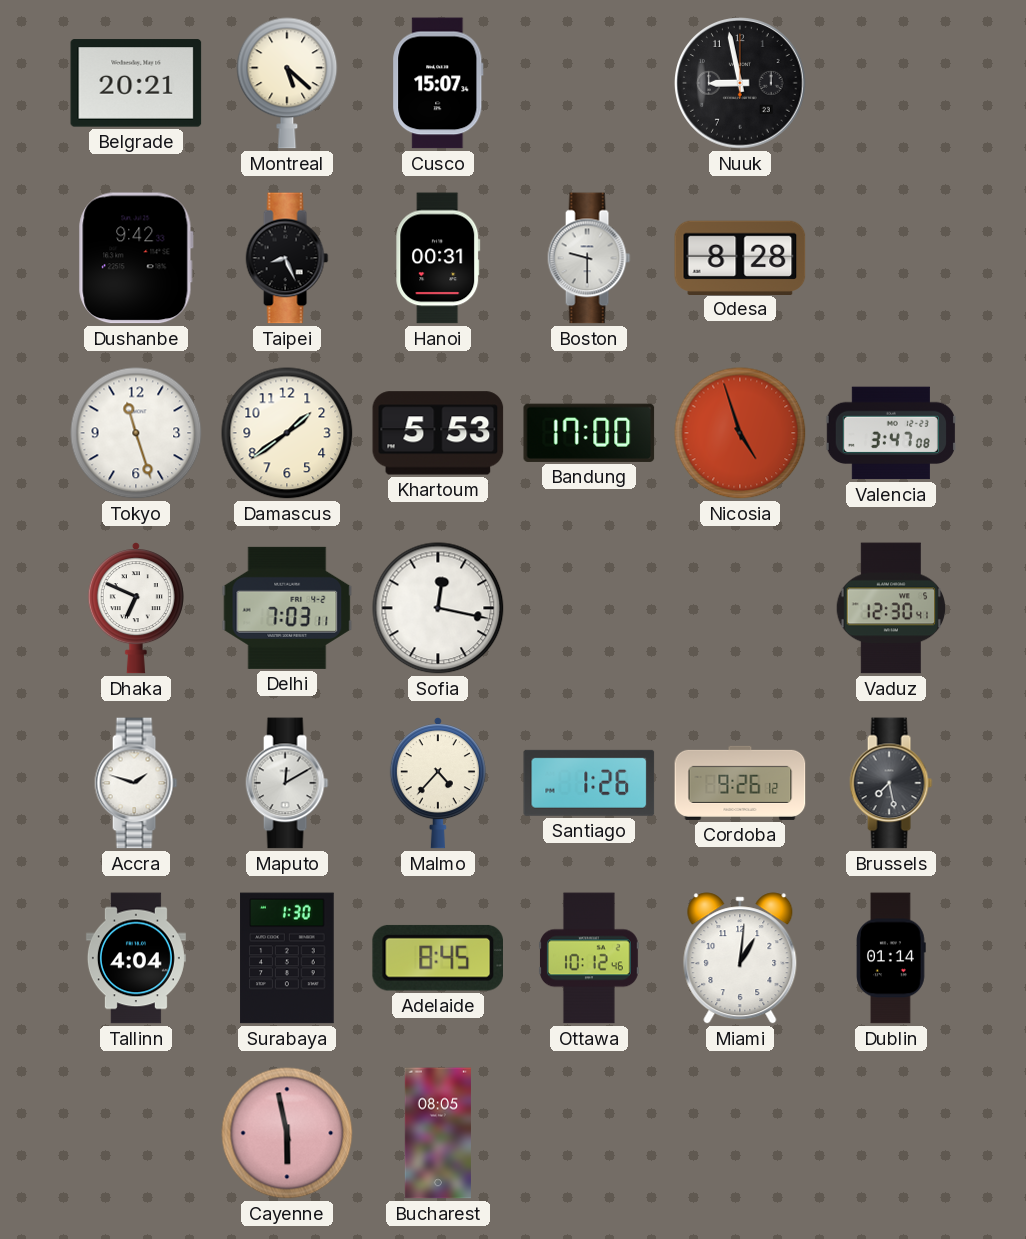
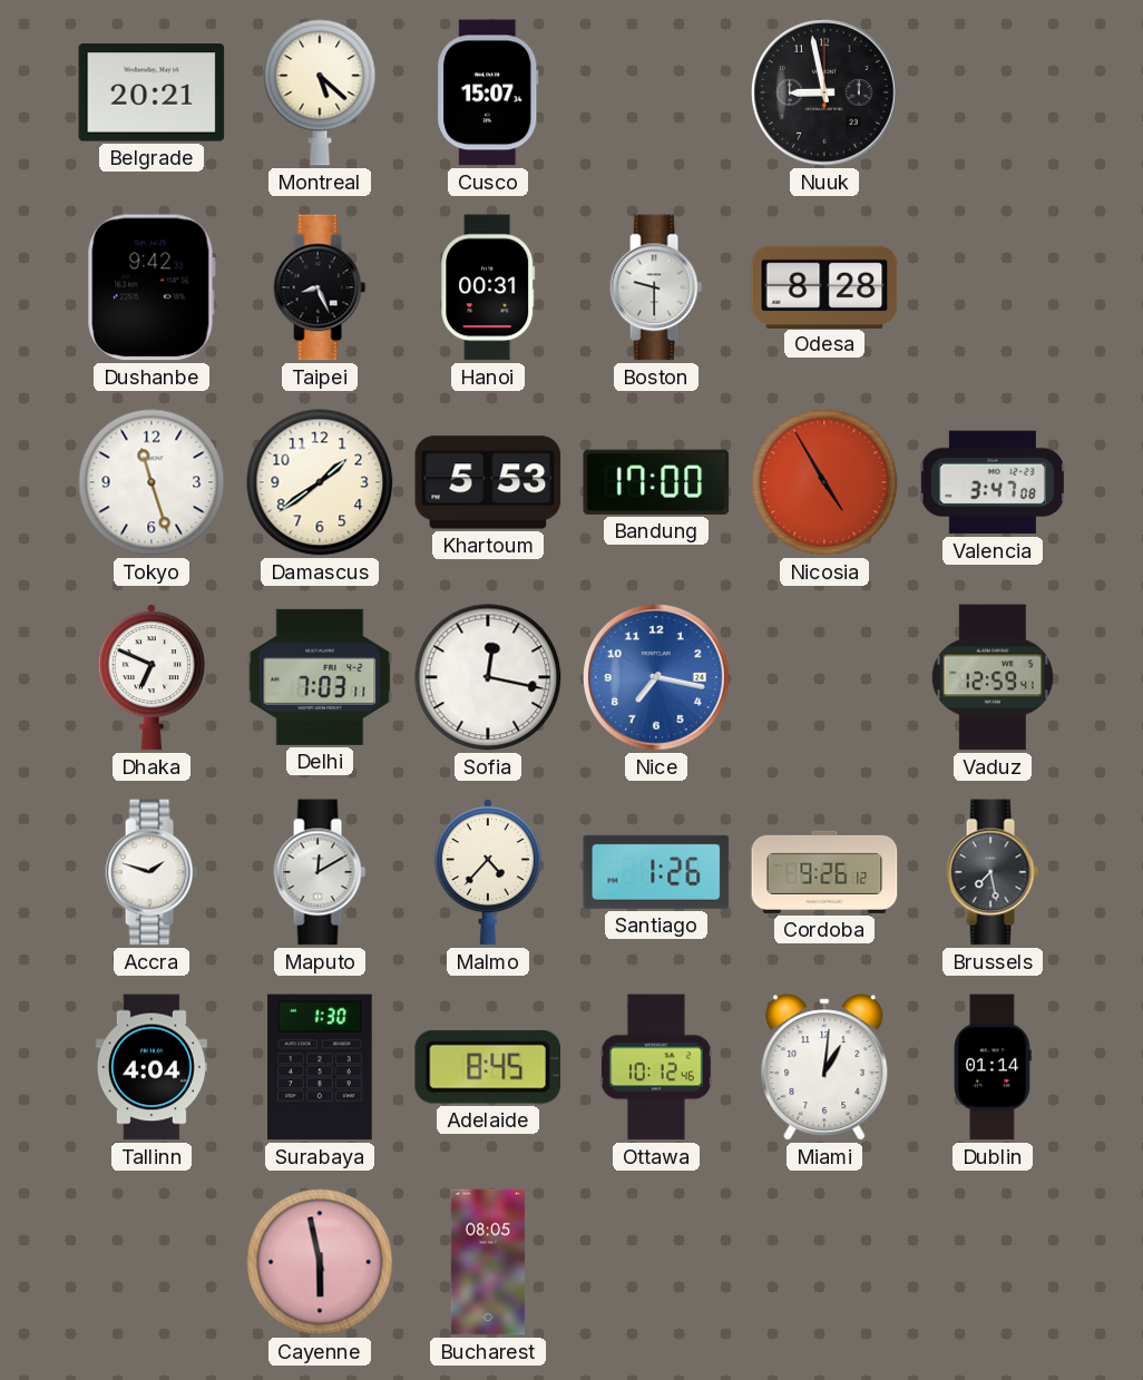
Nicosia: 4:57 -> 4:55
Nice: none -> 7:17
Vaduz: 12:30 -> 12:59
